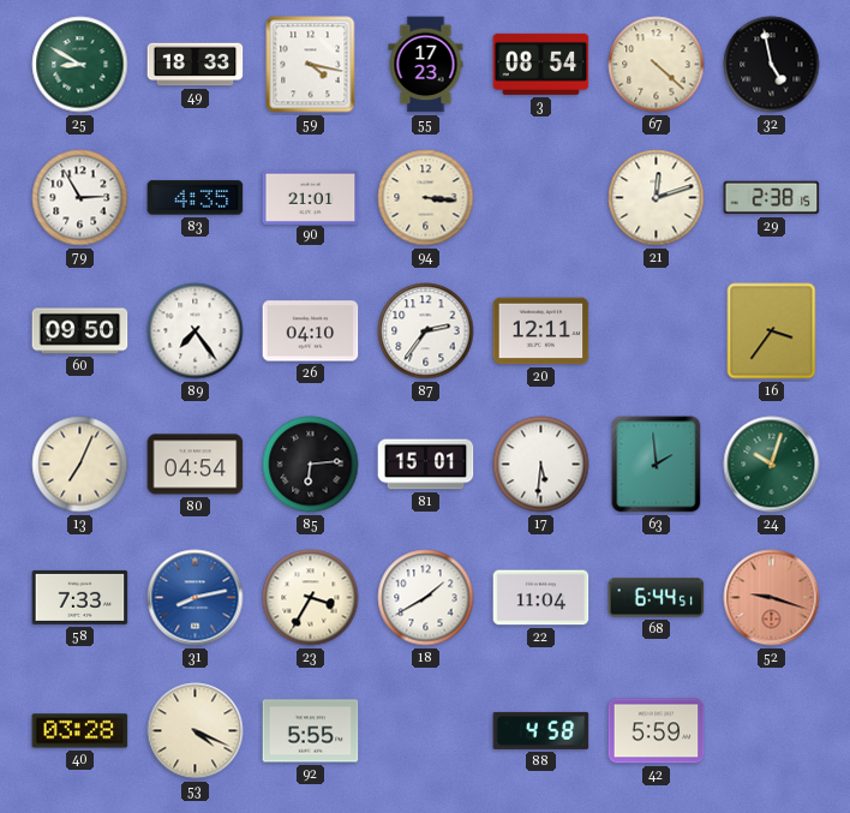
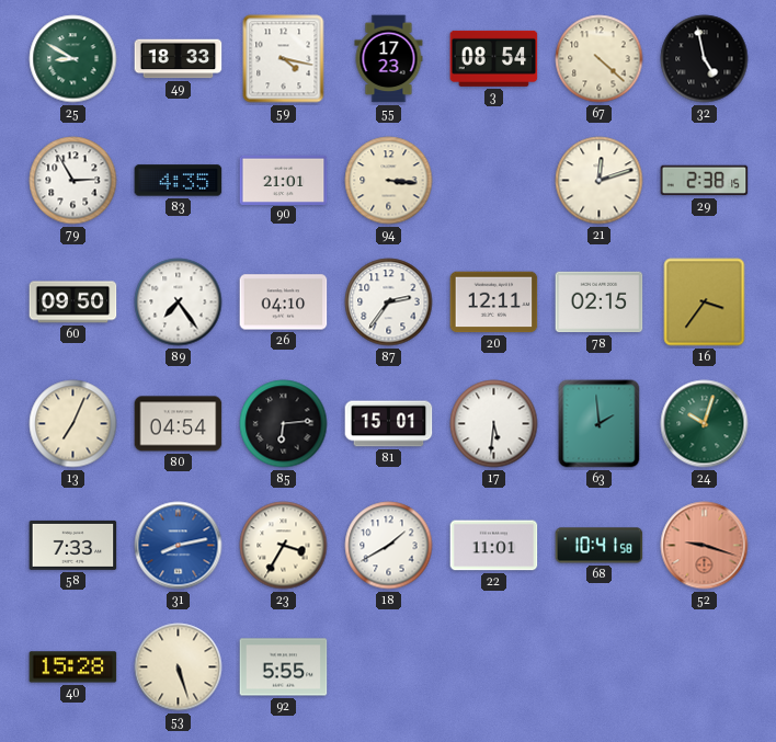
78: none -> 02:15
22: 11:04 -> 11:01
68: 6:44 -> 10:41
40: 03:28 -> 15:28
53: 4:19 -> 5:27
88: 4:58 -> none
42: 5:59 -> none
